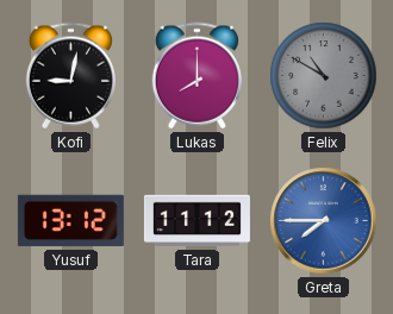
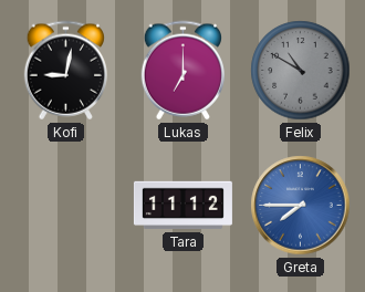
Lukas: 8:00 -> 7:00
Yusuf: 13:12 -> none
